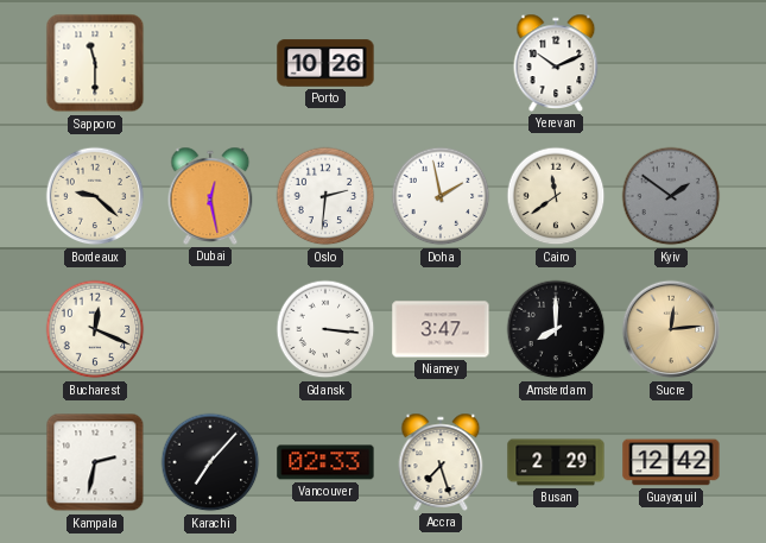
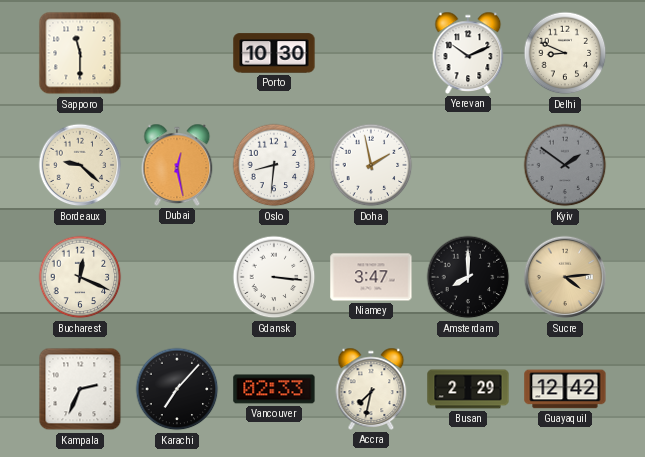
Porto: 10:26 -> 10:30
Delhi: none -> 8:49
Oslo: 2:31 -> 8:31
Cairo: 11:39 -> none
Sucre: 12:14 -> 4:14
Kampala: 2:32 -> 2:34
Accra: 7:27 -> 7:32
